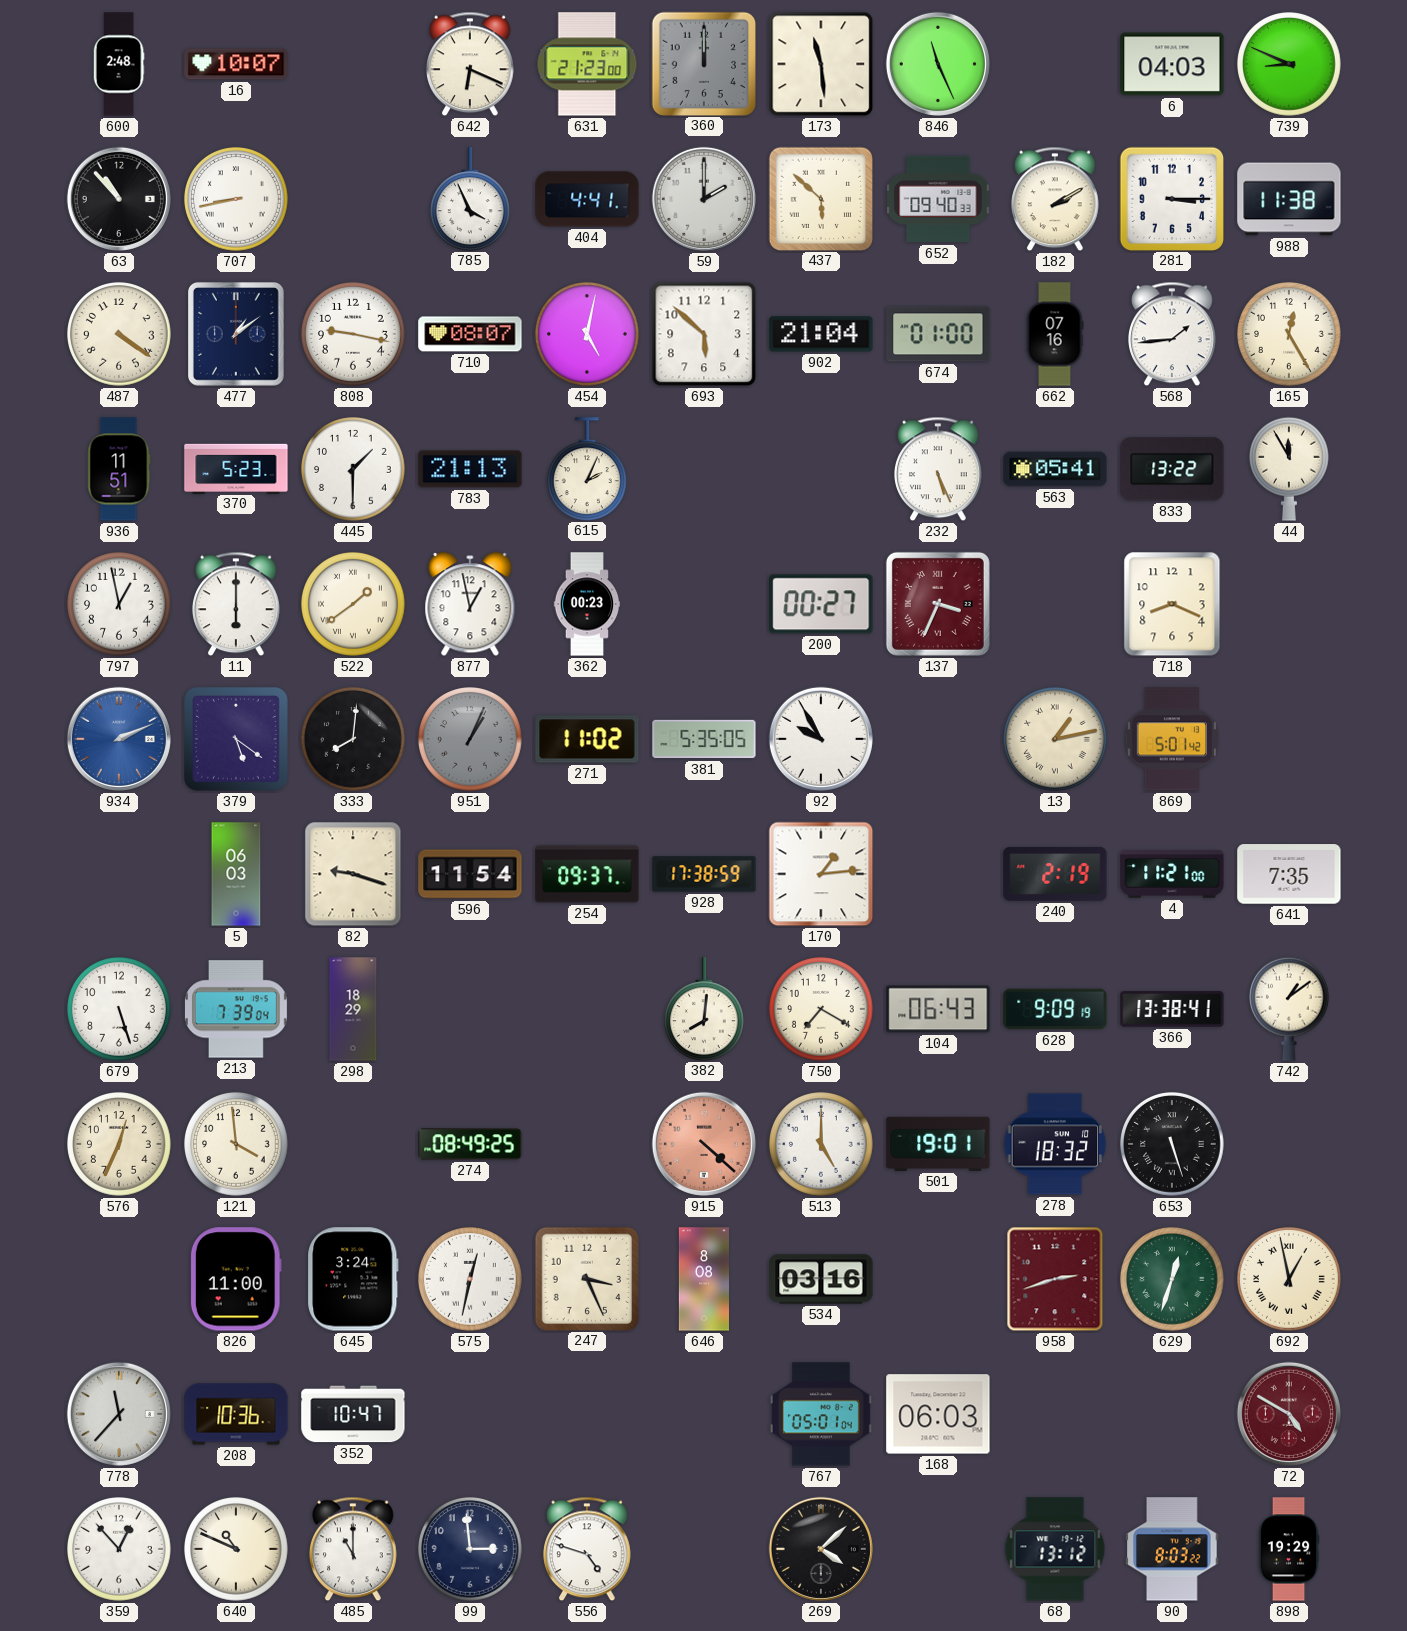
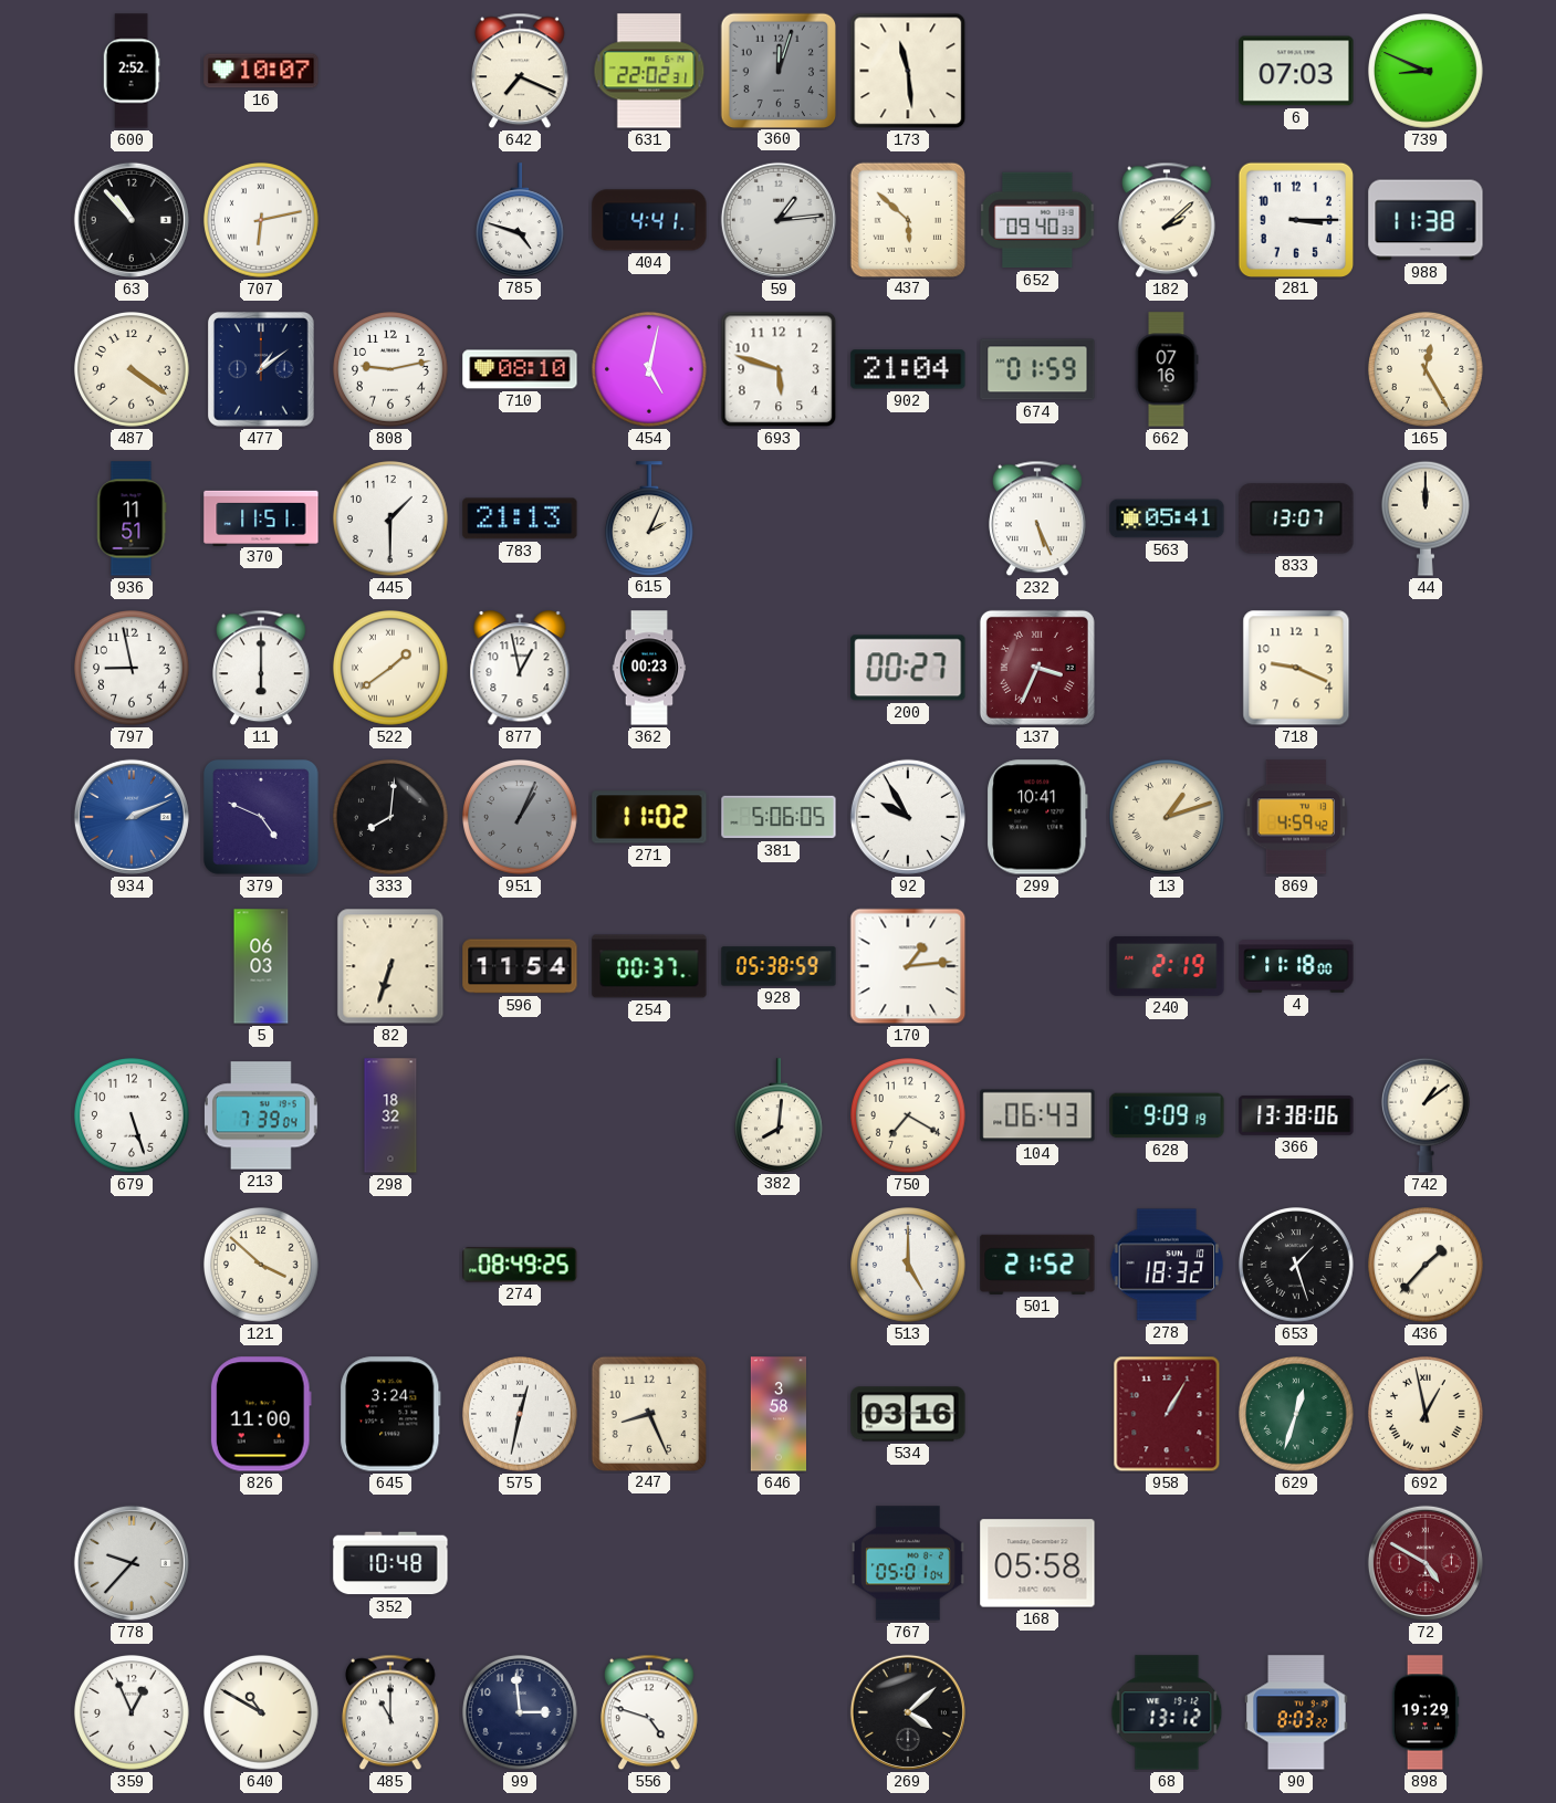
600: 2:48 -> 2:52
642: 6:19 -> 7:19
631: 21:23 -> 22:02
360: 12:00 -> 12:03
846: 11:26 -> none
6: 04:03 -> 07:03
707: 8:43 -> 6:13
785: 3:56 -> 4:48
59: 2:00 -> 1:14
182: 2:10 -> 2:08
808: 9:17 -> 9:13
710: 08:07 -> 08:10
693: 5:52 -> 5:48
674: 01:00 -> 01:59
568: 1:44 -> none
370: 5:23 -> 11:51
833: 13:22 -> 13:07
44: 11:55 -> 12:00
797: 12:58 -> 8:58
718: 8:19 -> 9:19
379: 5:21 -> 4:49
381: 5:35 -> 5:06
299: none -> 10:41
13: 1:13 -> 1:12
869: 5:01 -> 4:59
82: 9:18 -> 6:33
254: 09:37 -> 00:37
928: 17:38 -> 05:38
4: 11:21 -> 11:18
641: 7:35 -> none
298: 18:29 -> 18:32
366: 13:38:41 -> 13:38:06
576: 12:34 -> none
121: 3:59 -> 3:52
915: 4:22 -> none
501: 19:01 -> 21:52
653: 5:27 -> 1:27
436: none -> 1:37
247: 3:26 -> 8:26
646: 8:08 -> 3:58
958: 2:42 -> 1:05
778: 11:37 -> 9:37
208: 10:36 -> none
352: 10:47 -> 10:48
168: 06:03 -> 05:58
359: 12:53 -> 12:56
640: 10:49 -> 10:50
